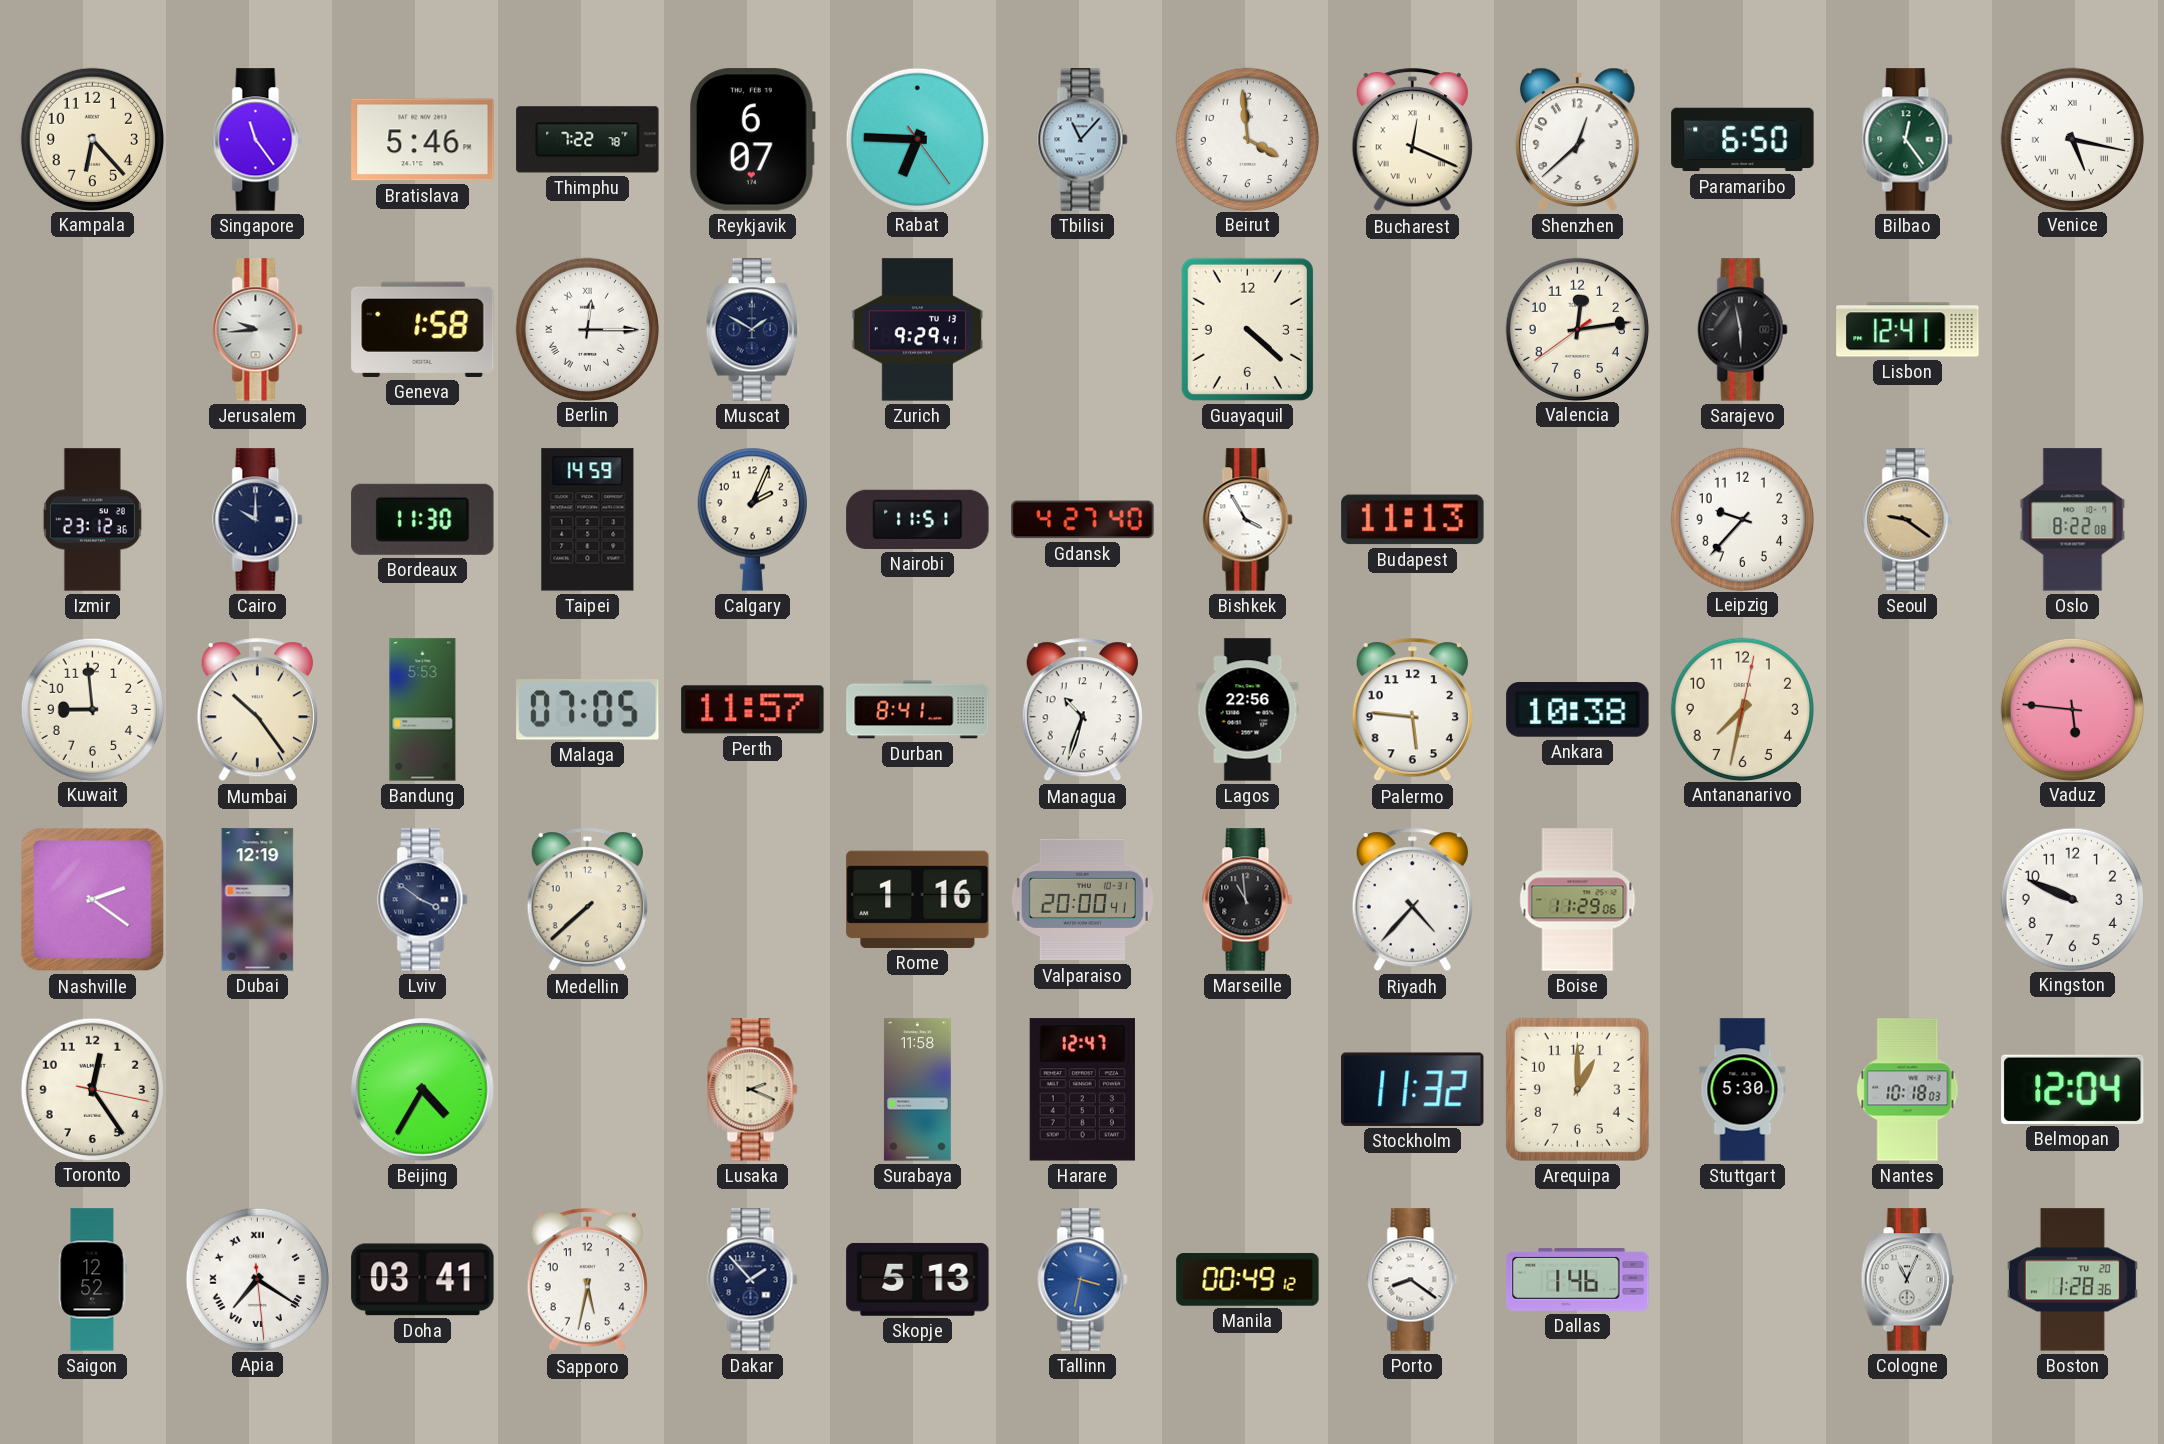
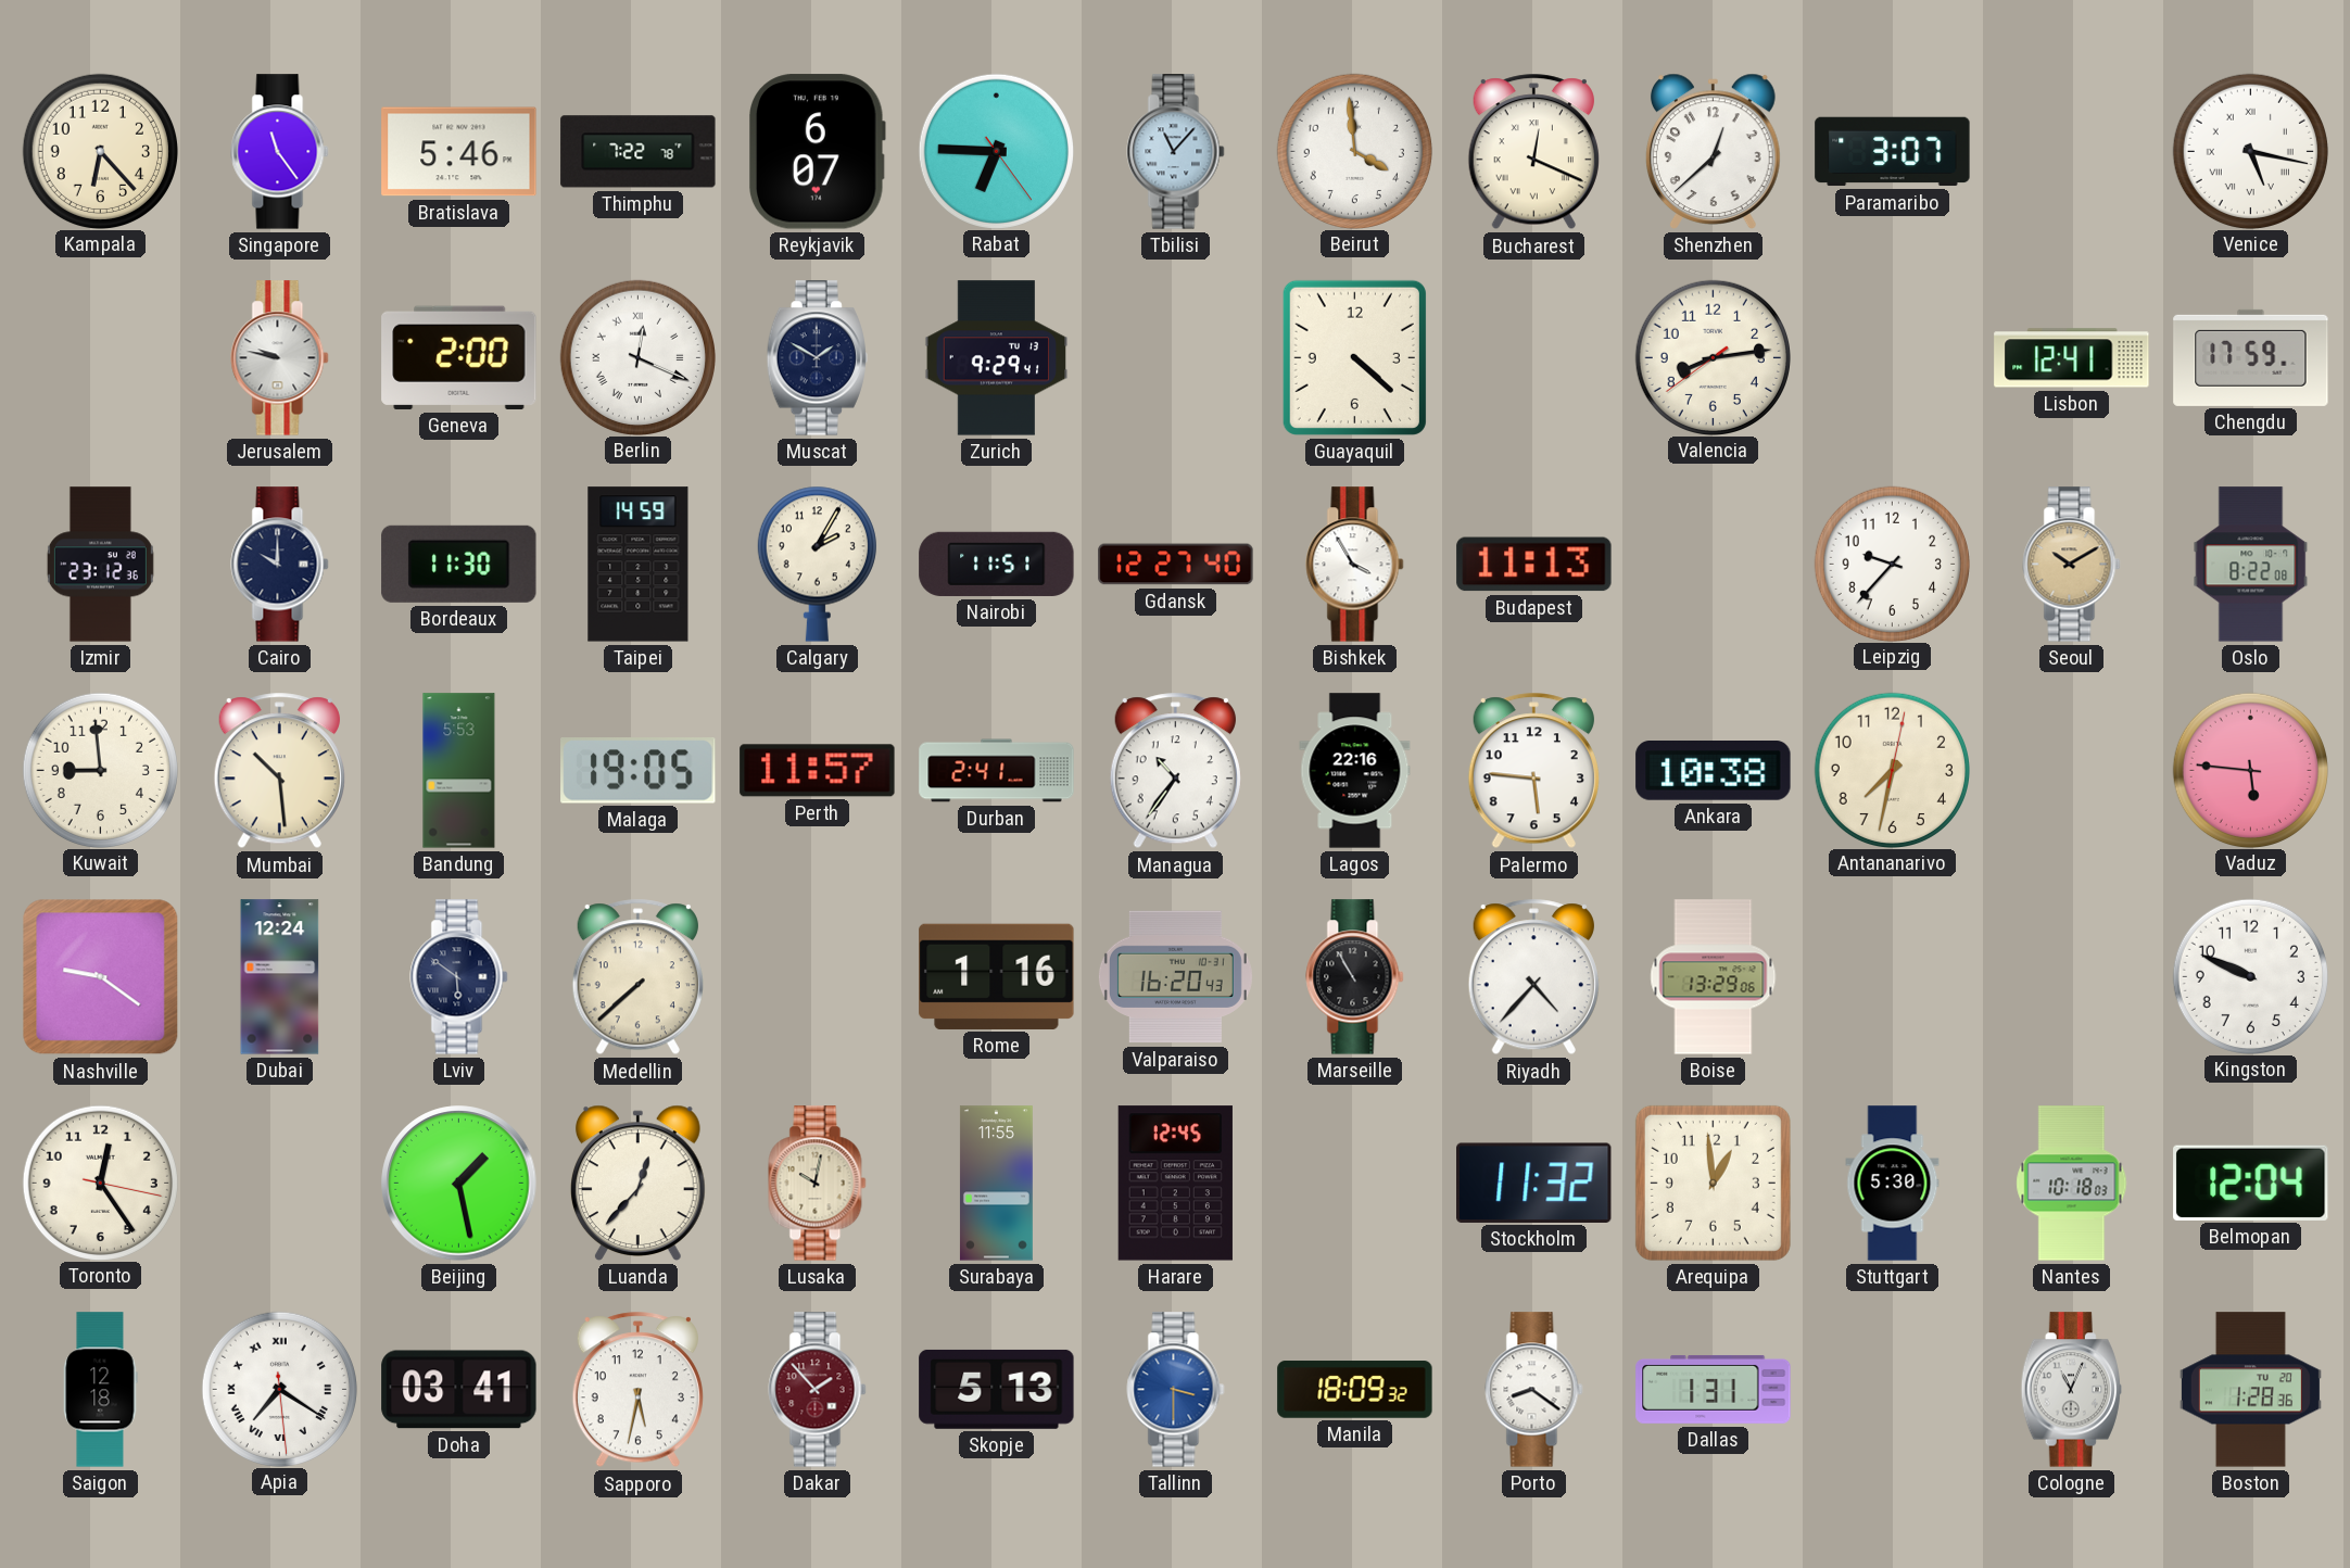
Paramaribo: 6:50 -> 3:07
Bilbao: 12:24 -> none
Jerusalem: 9:44 -> 9:47
Geneva: 1:58 -> 2:00
Berlin: 12:15 -> 12:19
Valencia: 12:13 -> 8:13
Sarajevo: 5:58 -> none
Chengdu: none -> 17:59
Calgary: 2:04 -> 2:05
Gdansk: 4:27 -> 12:27
Seoul: 9:21 -> 10:10
Mumbai: 10:24 -> 10:29
Malaga: 07:05 -> 19:05
Durban: 8:41 -> 2:41
Managua: 10:33 -> 10:36
Lagos: 22:56 -> 22:16
Nashville: 2:21 -> 9:21
Dubai: 12:19 -> 12:24
Lviv: 3:51 -> 5:51
Valparaiso: 20:00 -> 16:20
Marseille: 10:59 -> 10:55
Boise: 11:29 -> 13:29
Beijing: 4:35 -> 1:28
Luanda: none -> 12:37
Lusaka: 2:19 -> 10:02
Surabaya: 11:58 -> 11:55
Harare: 12:47 -> 12:45
Arequipa: 1:00 -> 12:59
Saigon: 12:52 -> 12:18
Dakar dial: navy -> burgundy
Tallinn: 3:32 -> 3:30
Manila: 00:49 -> 18:09
Dallas: 1:46 -> 1:31
